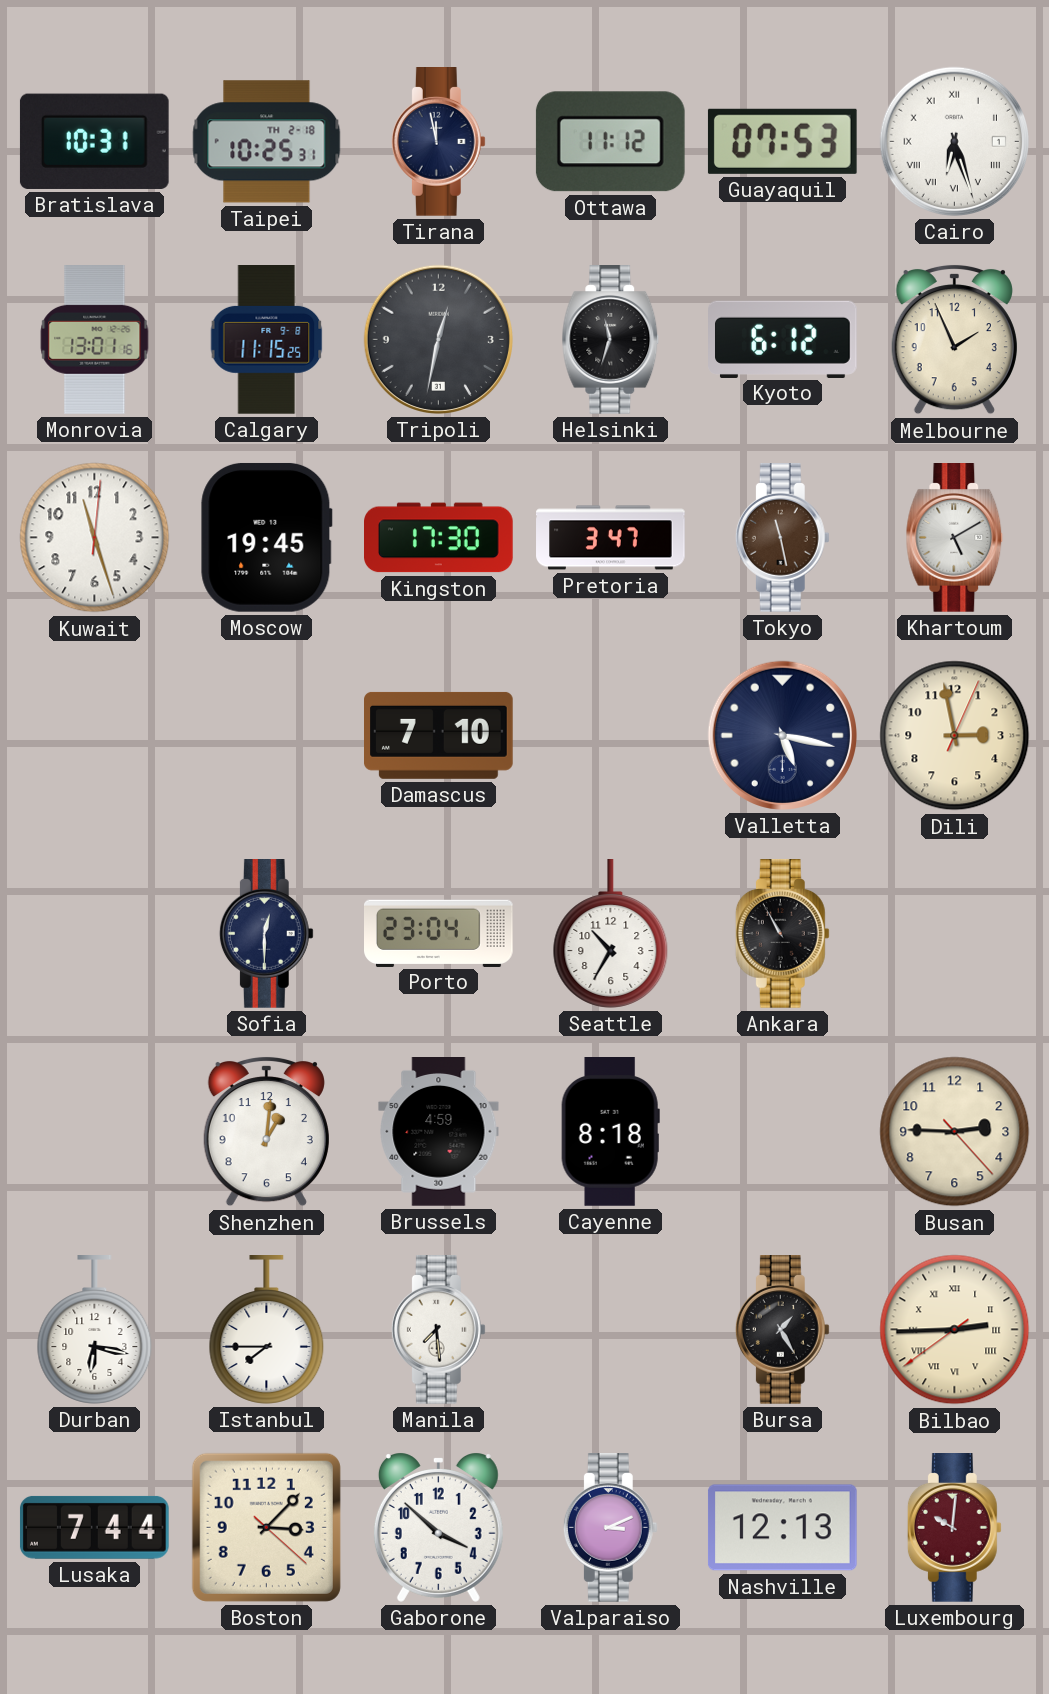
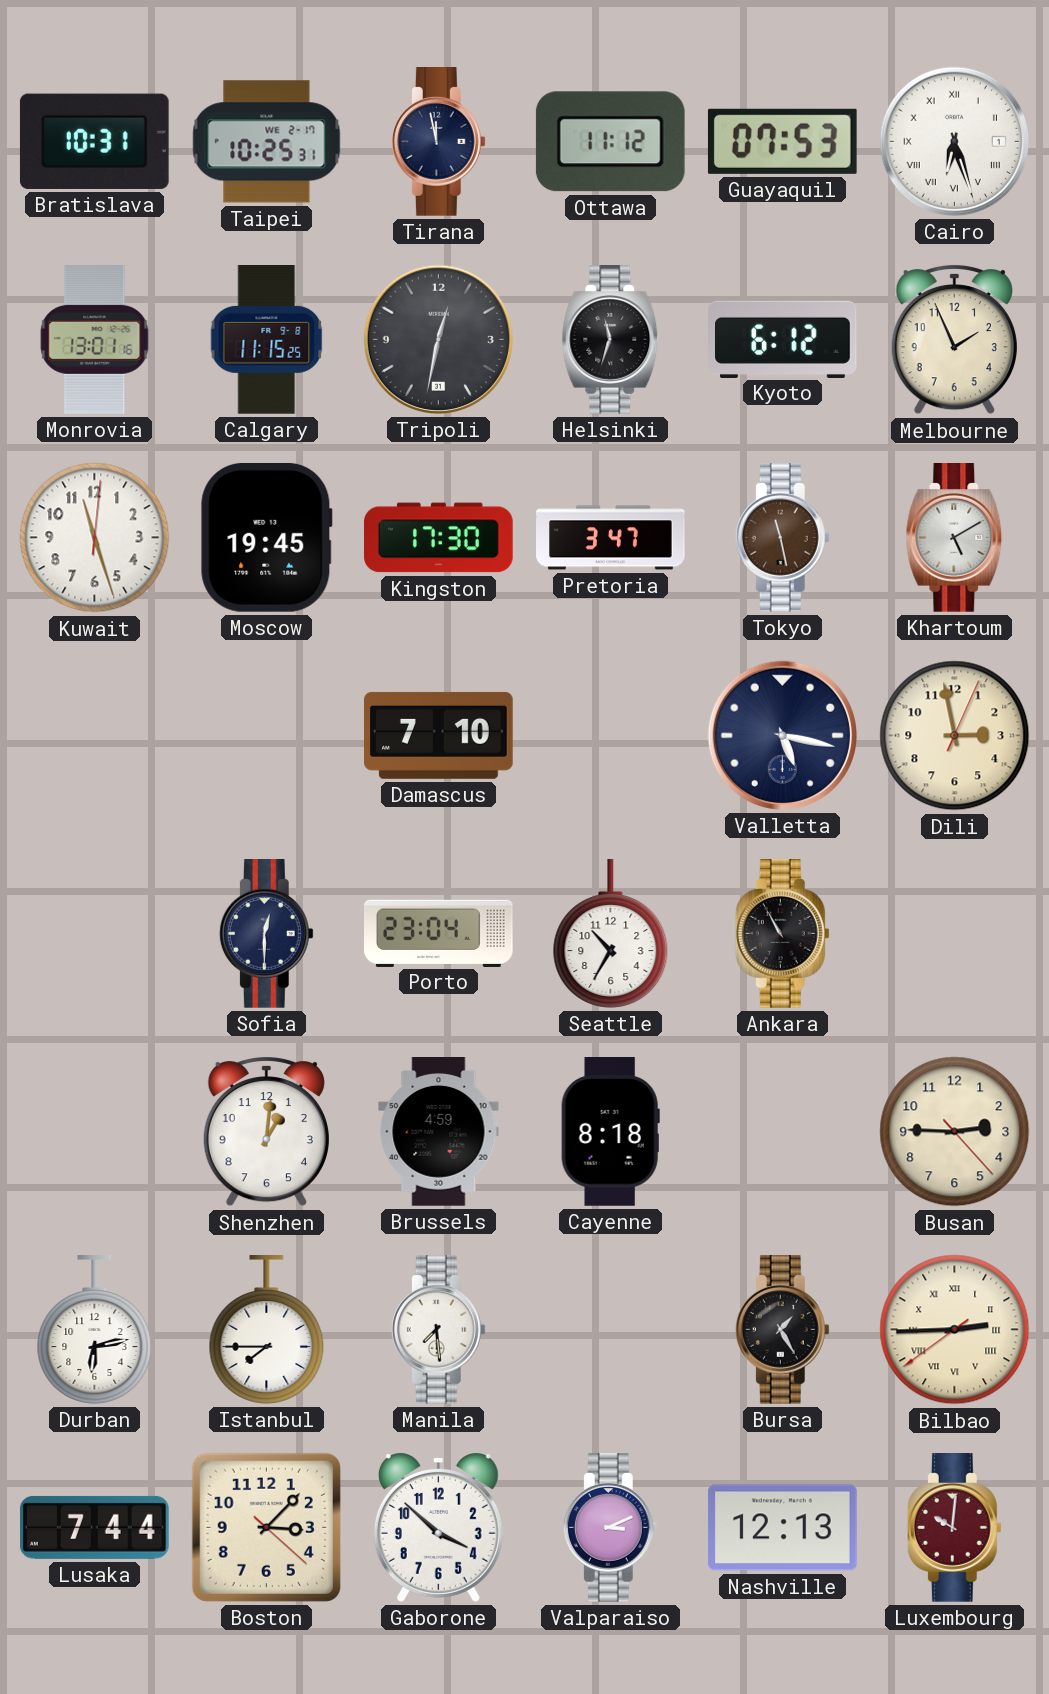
Taipei date: TH 2-18 -> WE 2-17
Durban: 6:17 -> 6:13
